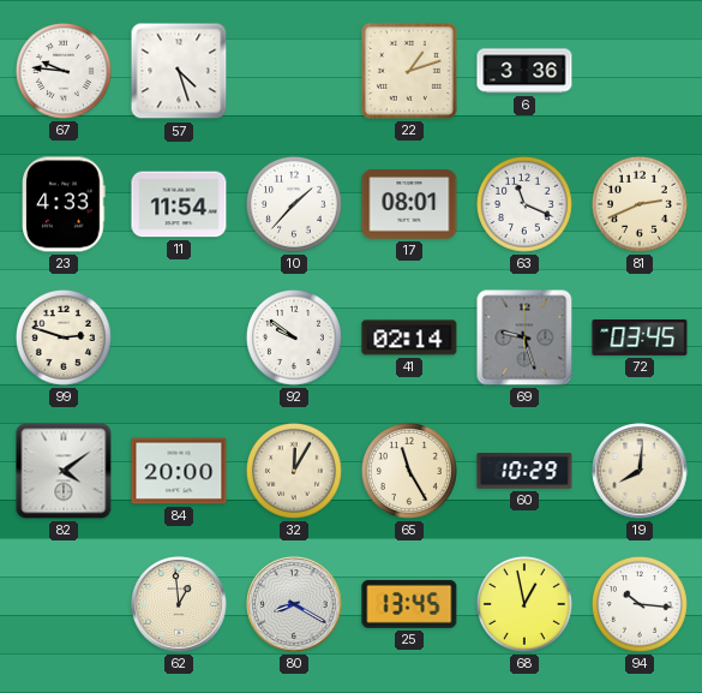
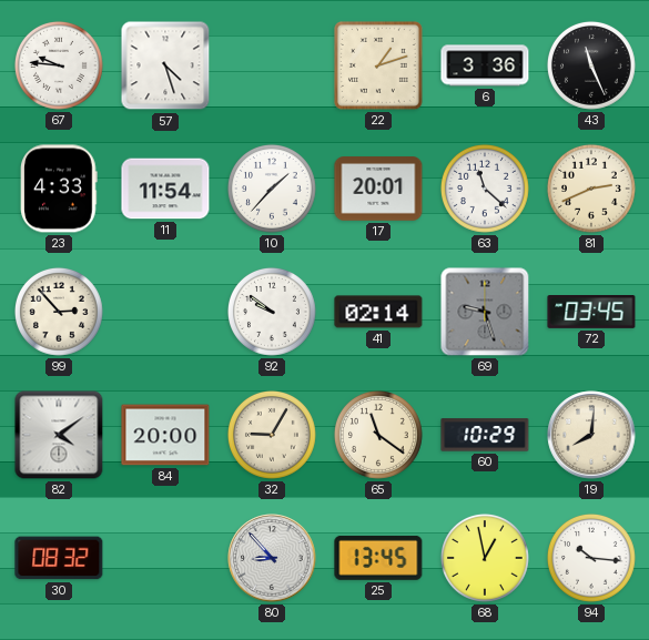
43: none -> 11:26
17: 08:01 -> 20:01
63: 11:19 -> 11:22
99: 2:48 -> 2:53
32: 12:05 -> 9:05
65: 11:25 -> 11:21
30: none -> 08:32
62: 12:59 -> none
80: 8:20 -> 8:53
